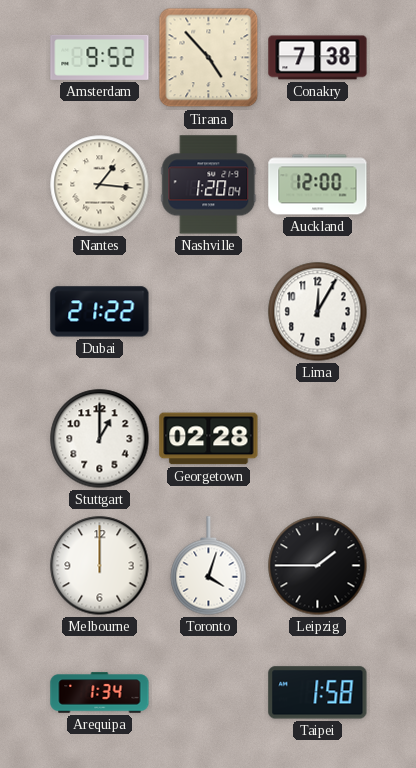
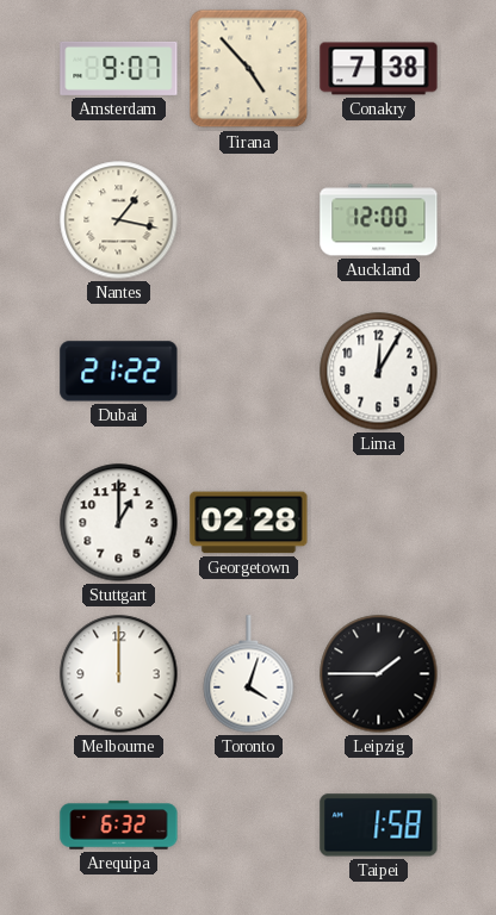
Amsterdam: 9:52 -> 9:07
Nantes: 1:16 -> 1:17
Nashville: 1:20 -> none
Arequipa: 1:34 -> 6:32
